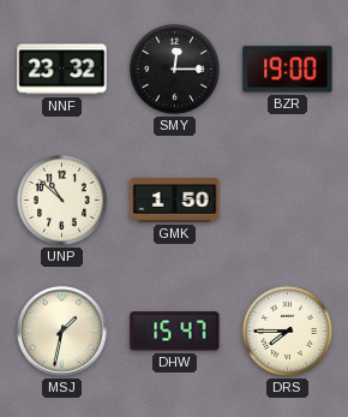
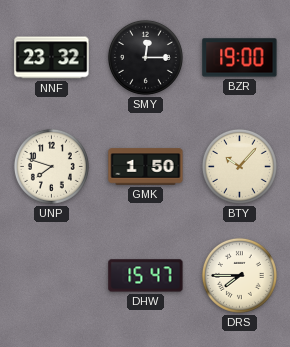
UNP: 10:52 -> 7:48
BTY: none -> 10:07
MSJ: 1:32 -> none
